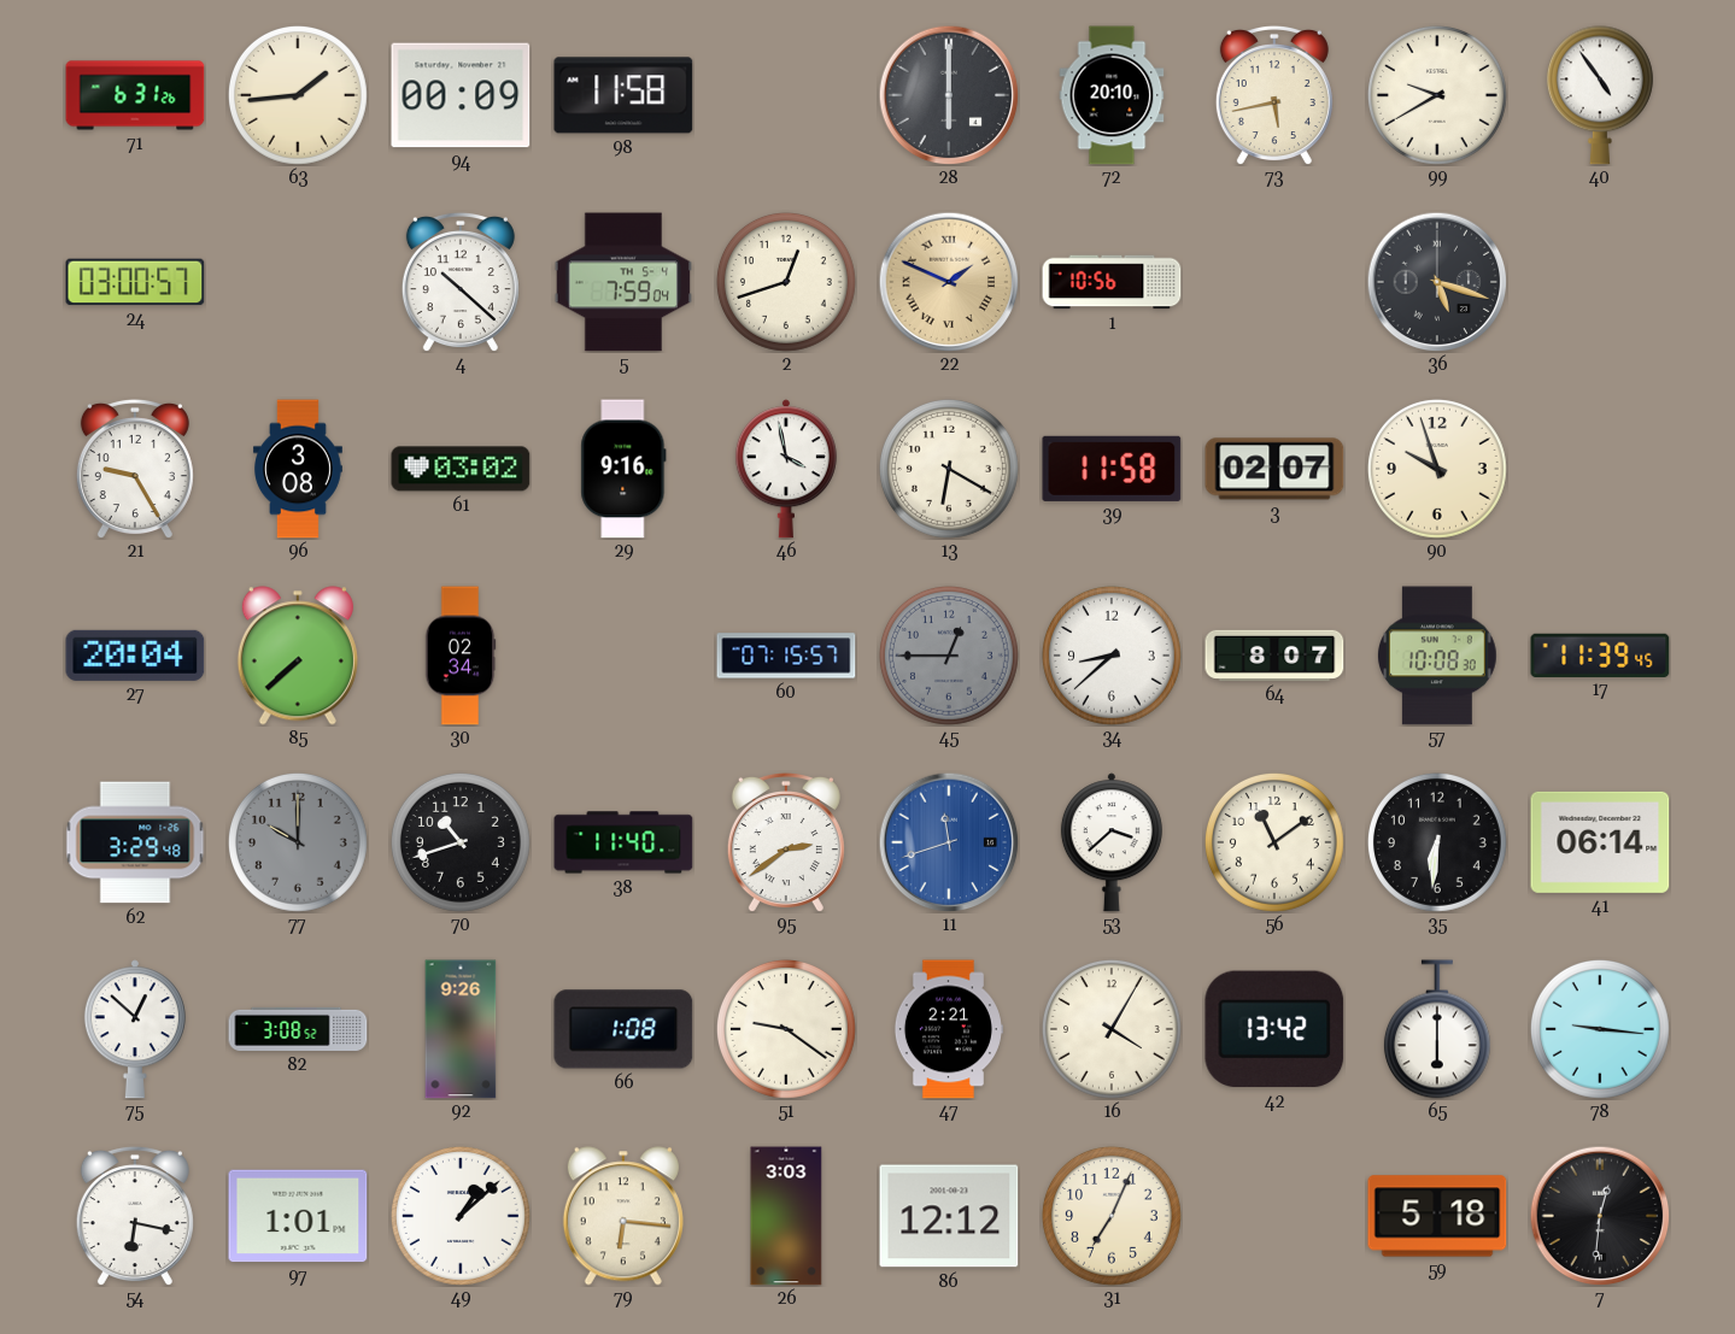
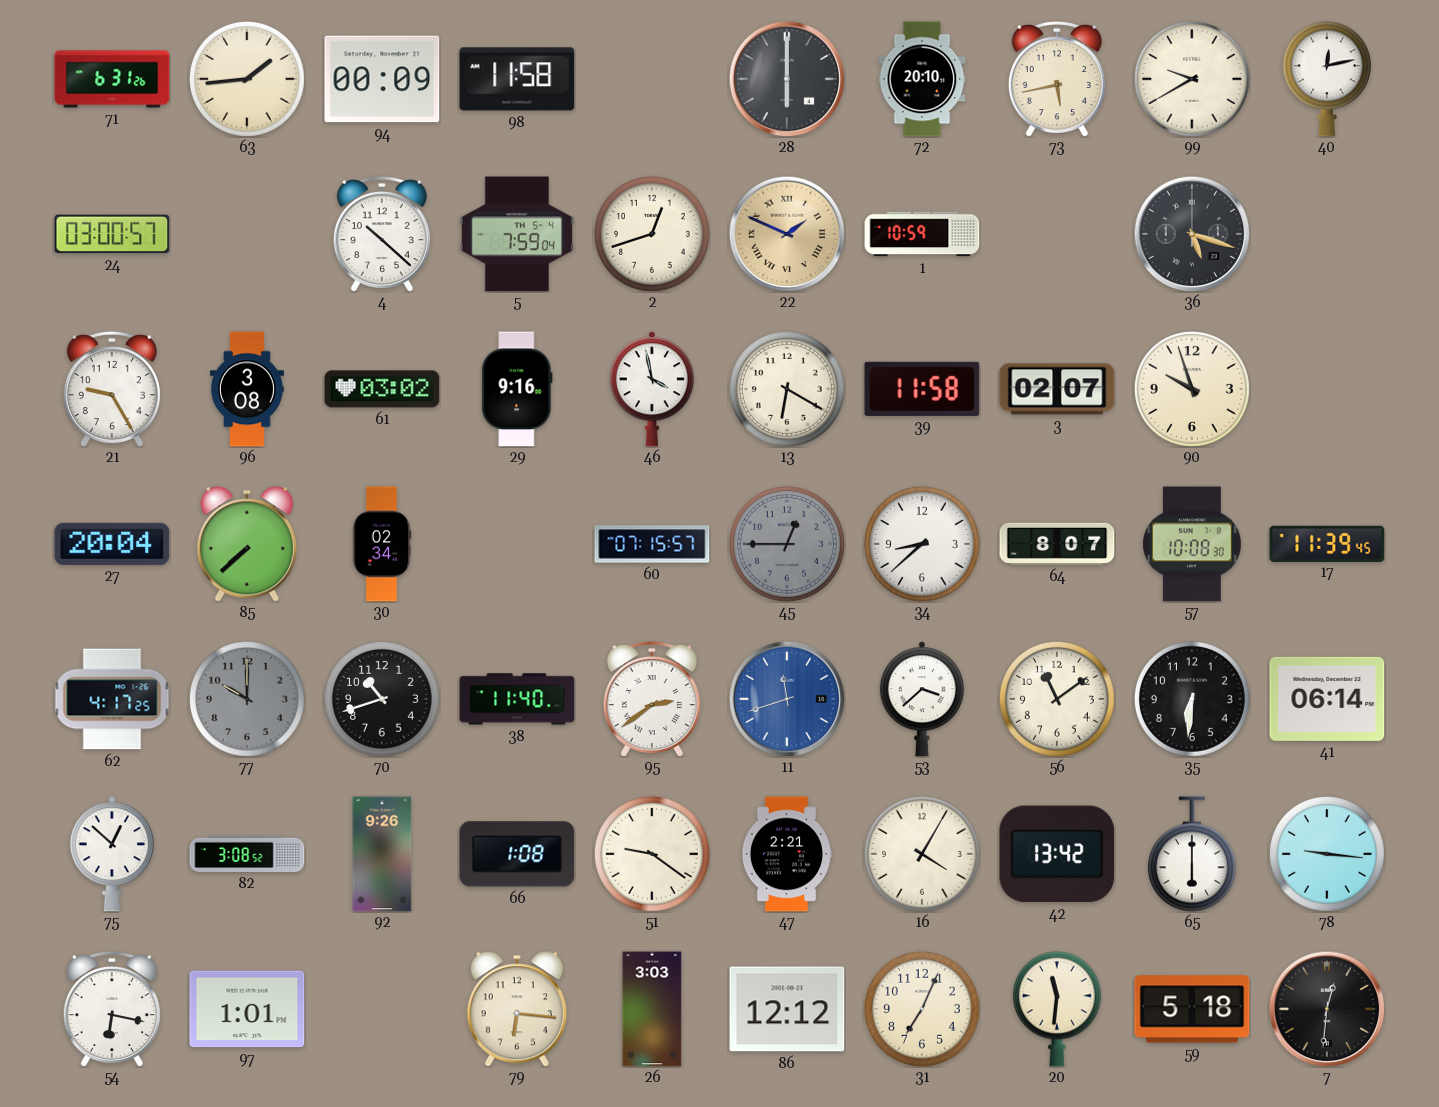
40: 4:54 -> 12:13
1: 10:56 -> 10:59
62: 3:29 -> 4:17
49: 1:08 -> none
20: none -> 11:31
